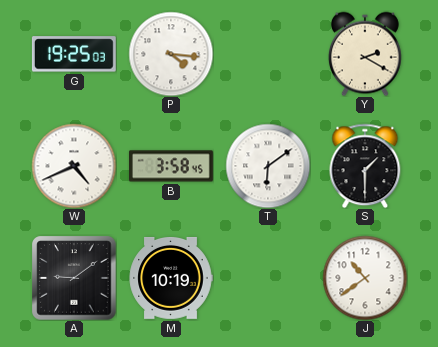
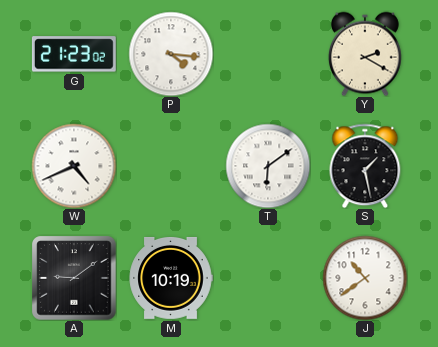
G: 19:25 -> 21:23
B: 3:58 -> none
S: 1:30 -> 1:28
